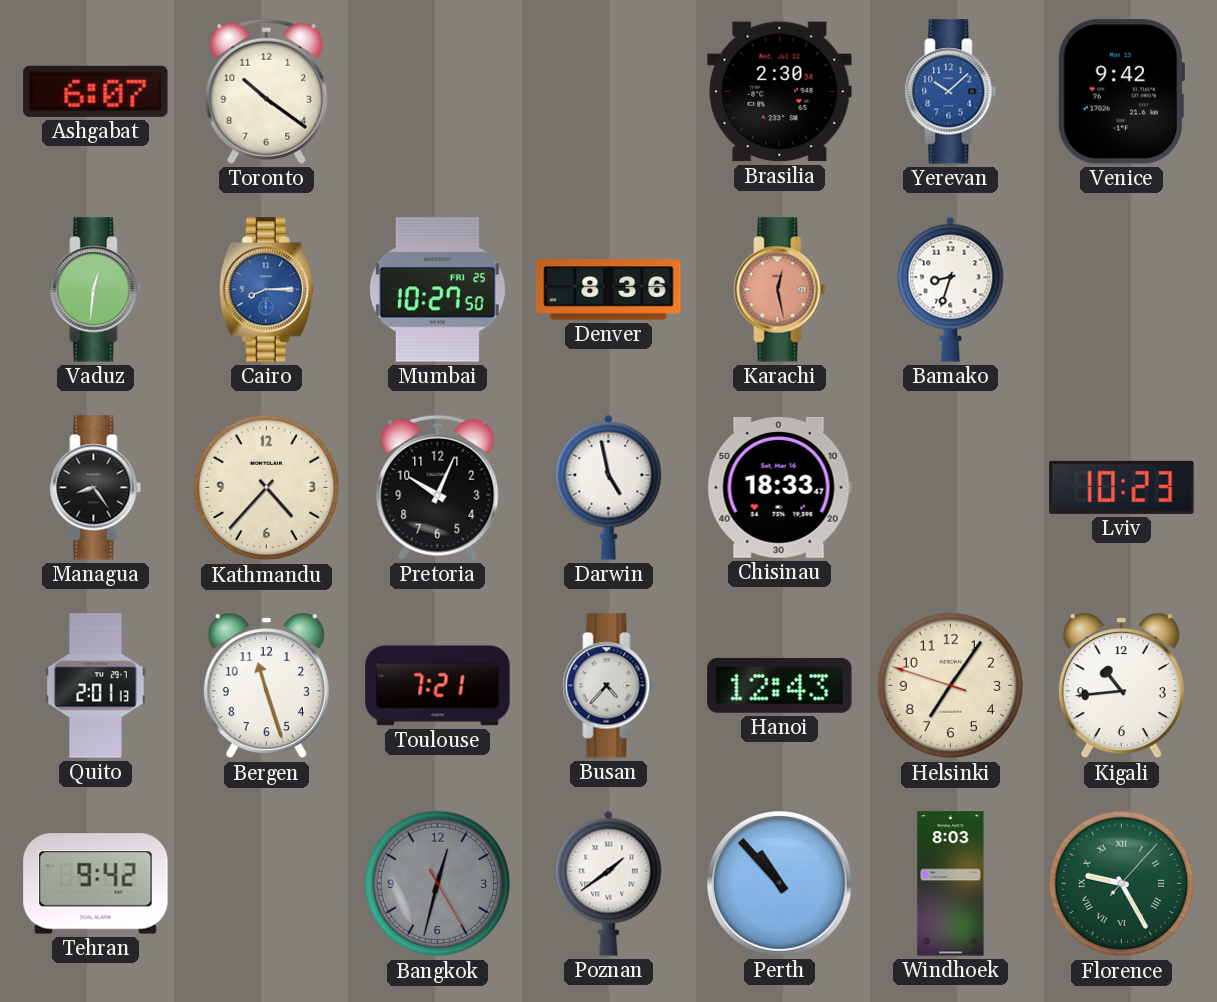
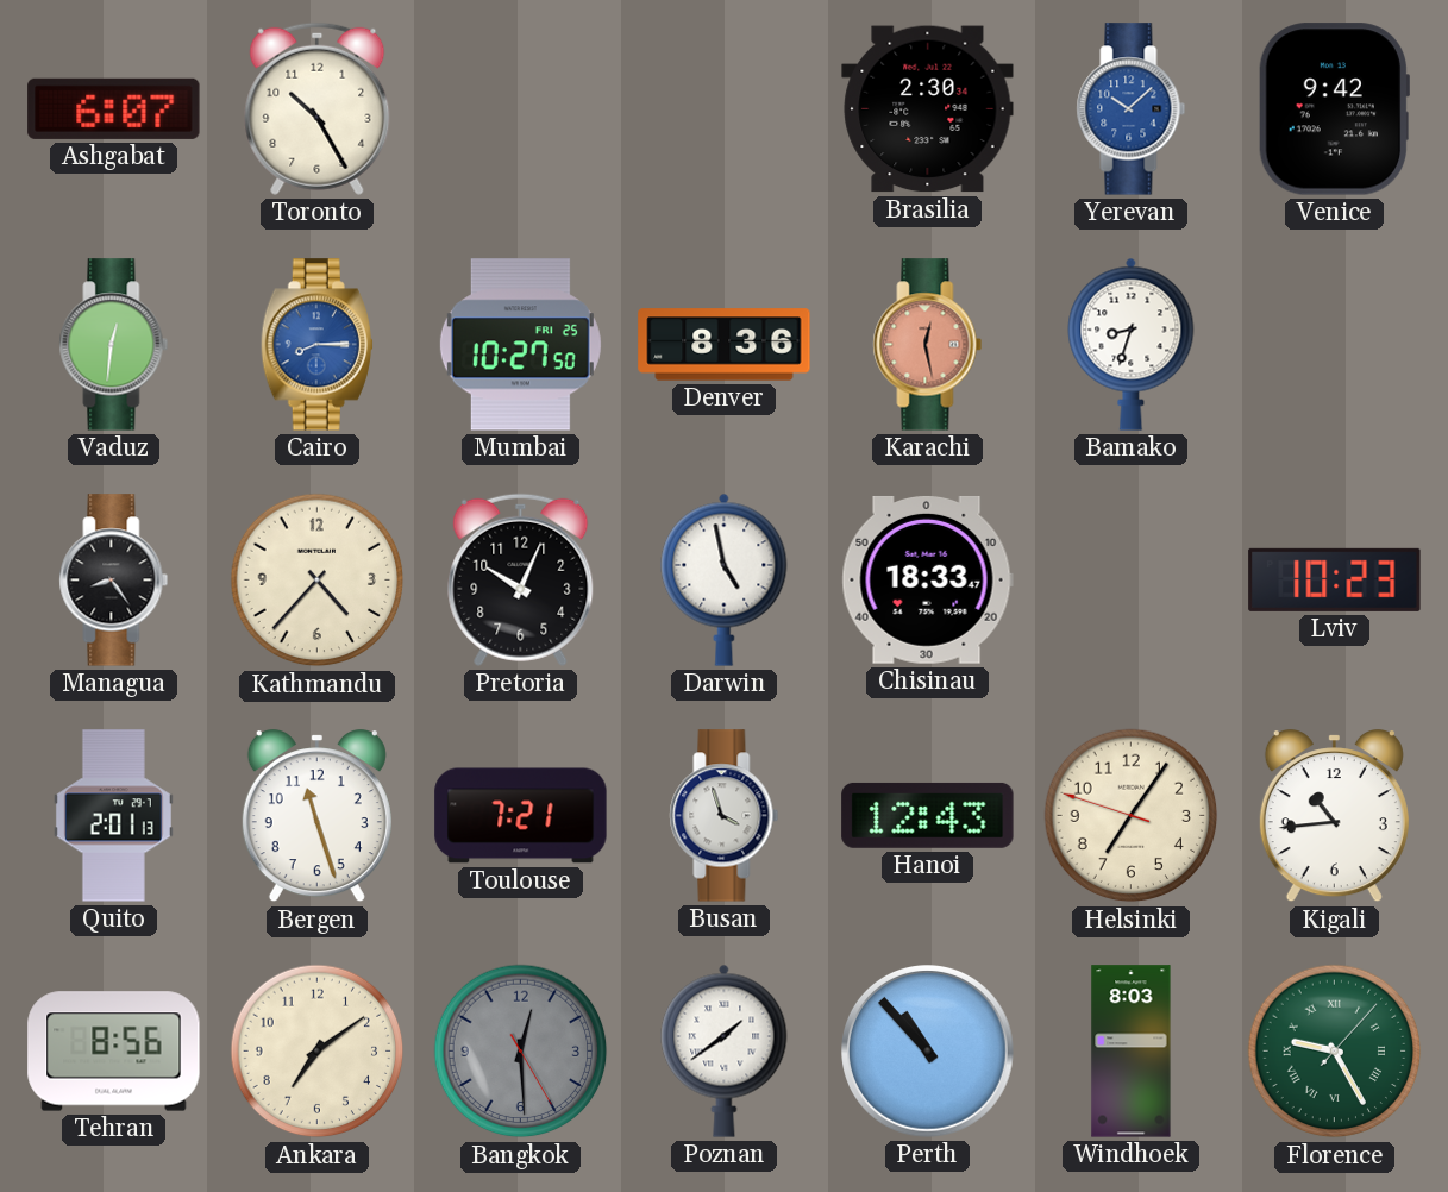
Toronto: 10:21 -> 10:25
Busan: 4:37 -> 3:57
Tehran: 9:42 -> 8:56
Ankara: none -> 7:09
Bangkok: 12:32 -> 12:29
